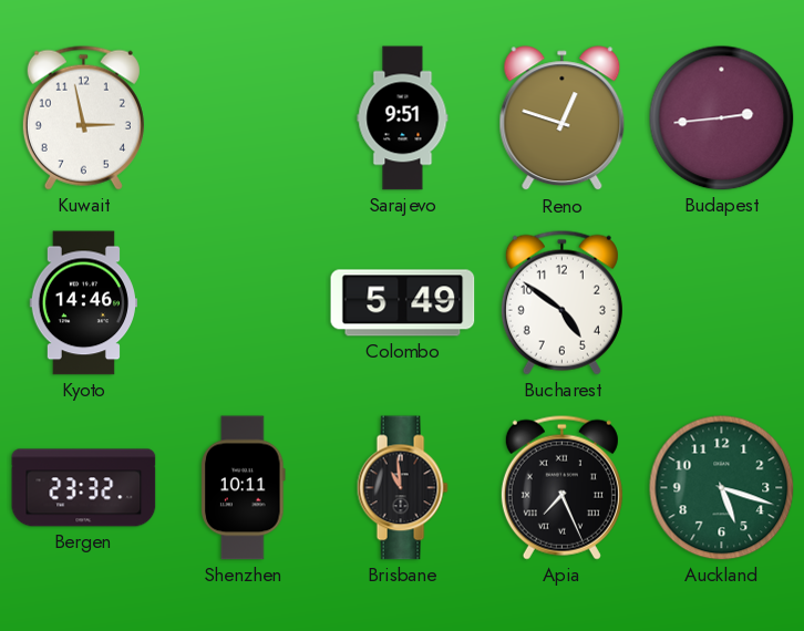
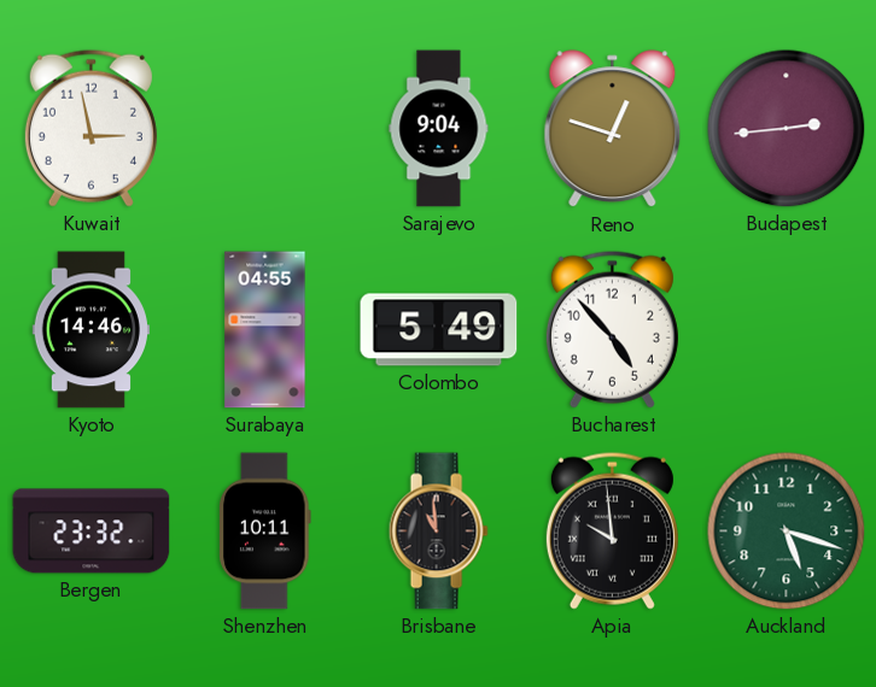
Sarajevo: 9:51 -> 9:04
Surabaya: none -> 04:55
Bucharest: 4:51 -> 4:53
Apia: 7:26 -> 9:59
